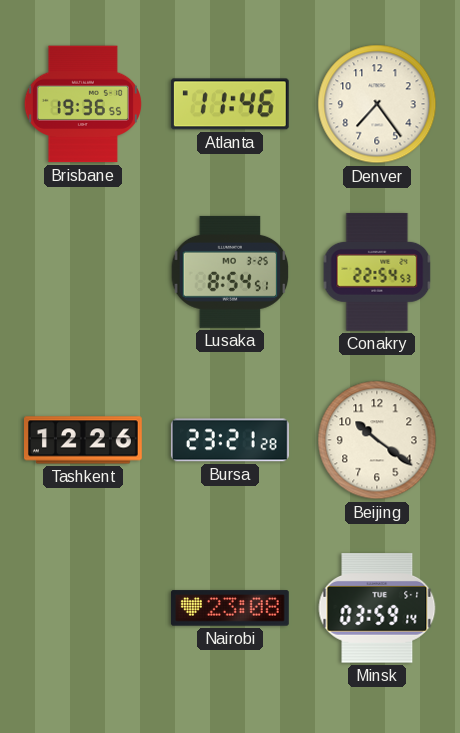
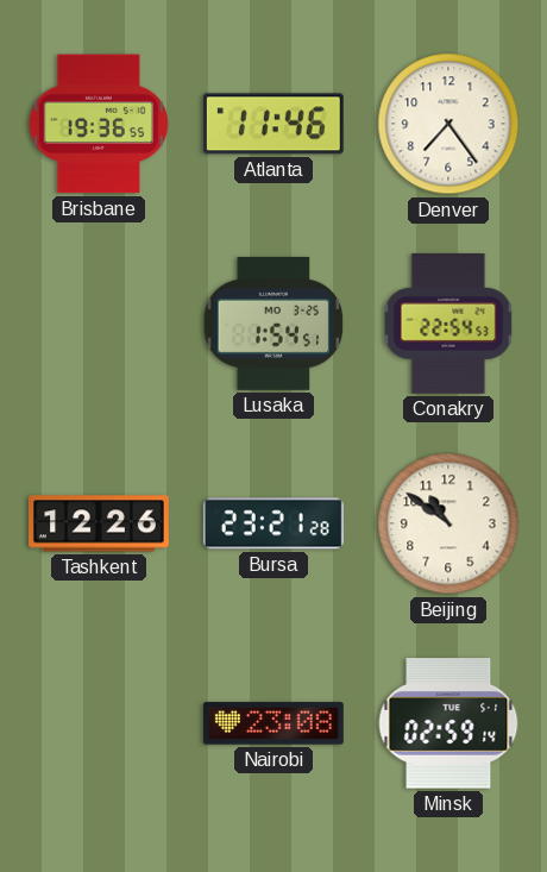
Lusaka: 8:54 -> 1:54
Beijing: 10:21 -> 10:51
Minsk: 03:59 -> 02:59
